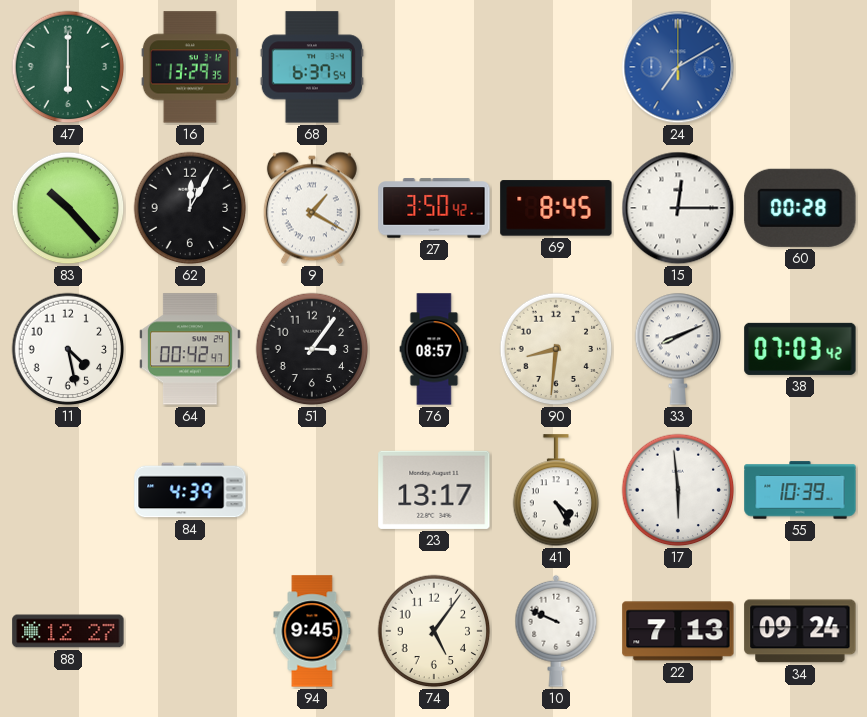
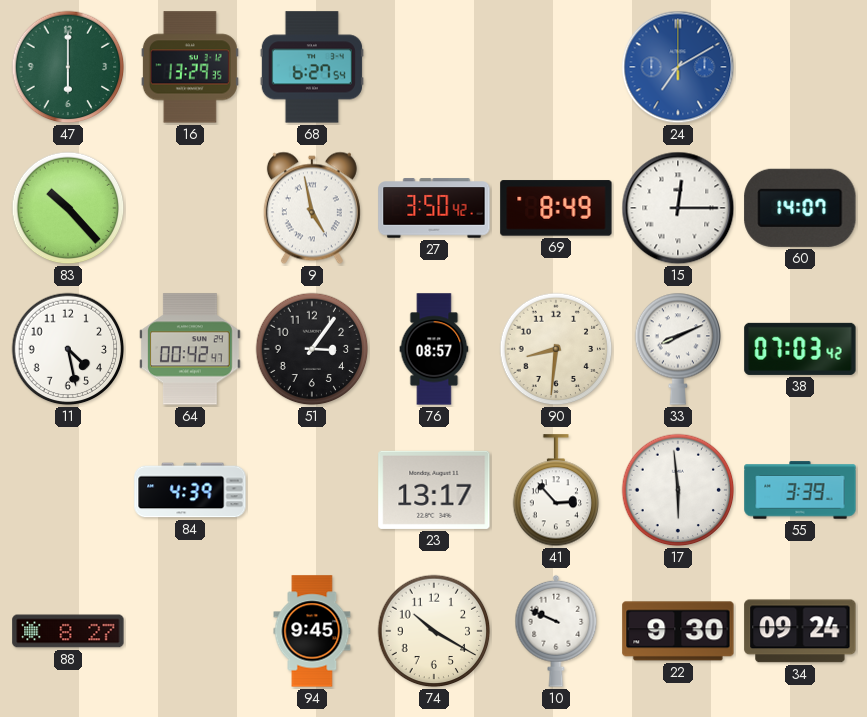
68: 6:37 -> 6:27
62: 12:05 -> none
9: 1:20 -> 4:58
69: 8:45 -> 8:49
60: 00:28 -> 14:07
41: 4:25 -> 2:53
55: 10:39 -> 3:39
88: 12:27 -> 8:27
74: 5:06 -> 10:20
22: 7:13 -> 9:30
